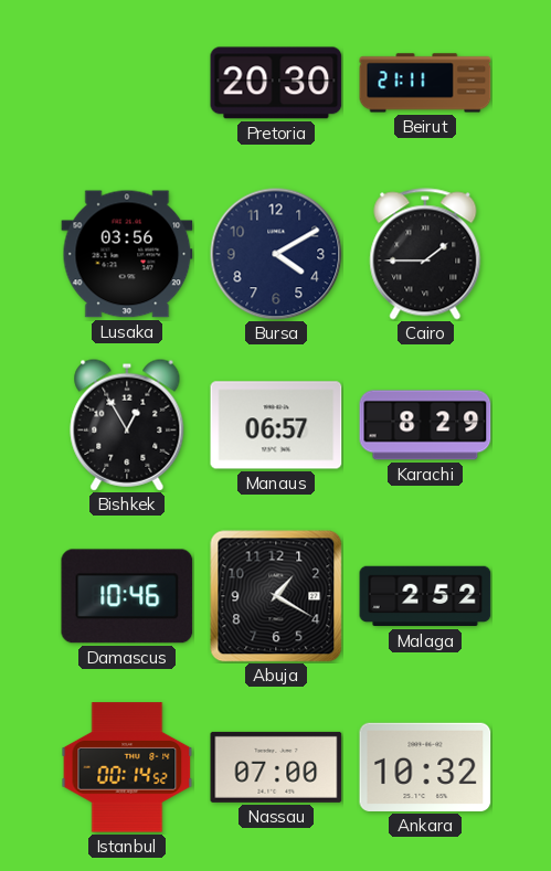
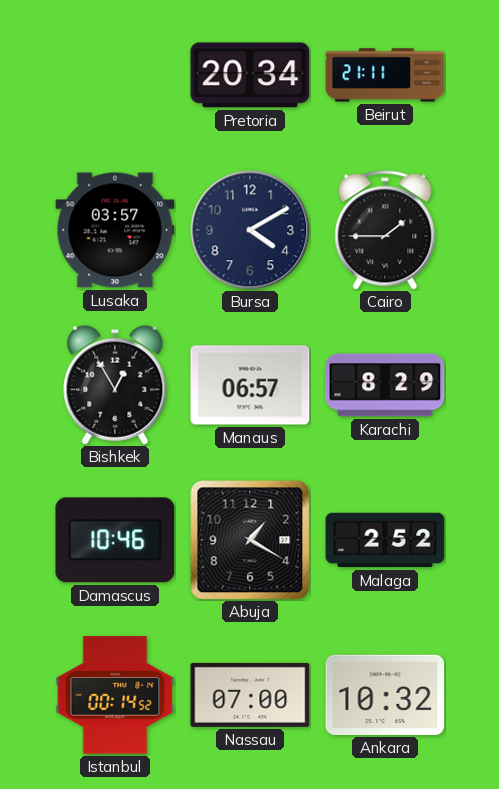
Pretoria: 20:30 -> 20:34
Lusaka: 03:56 -> 03:57
